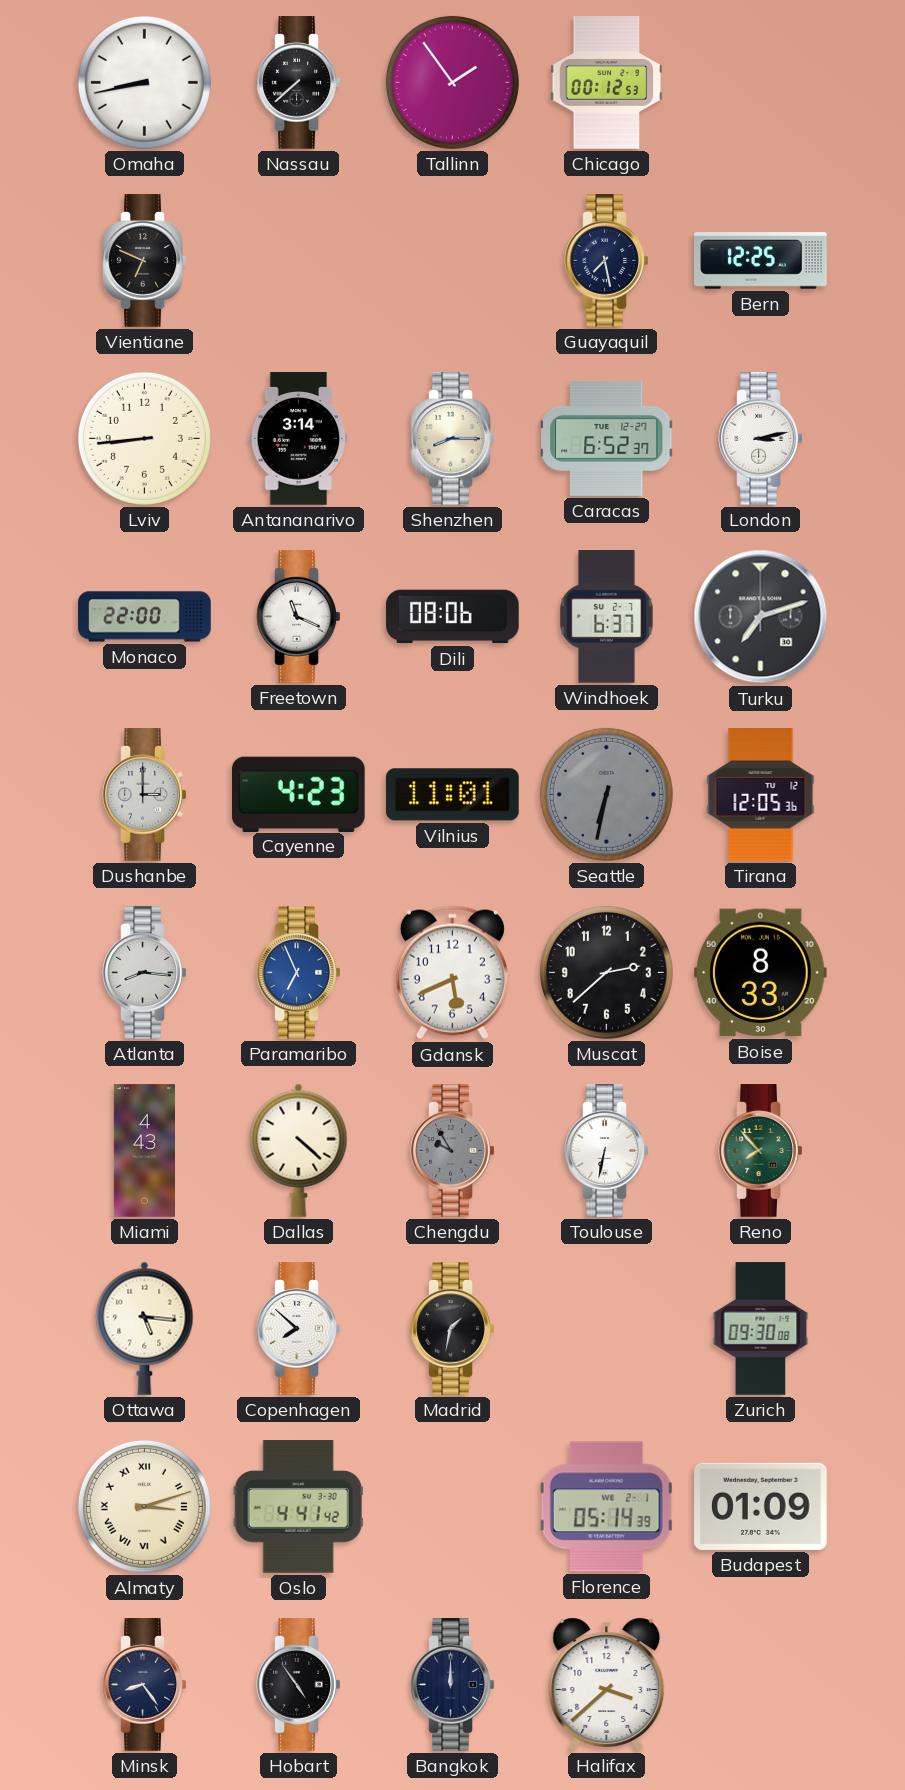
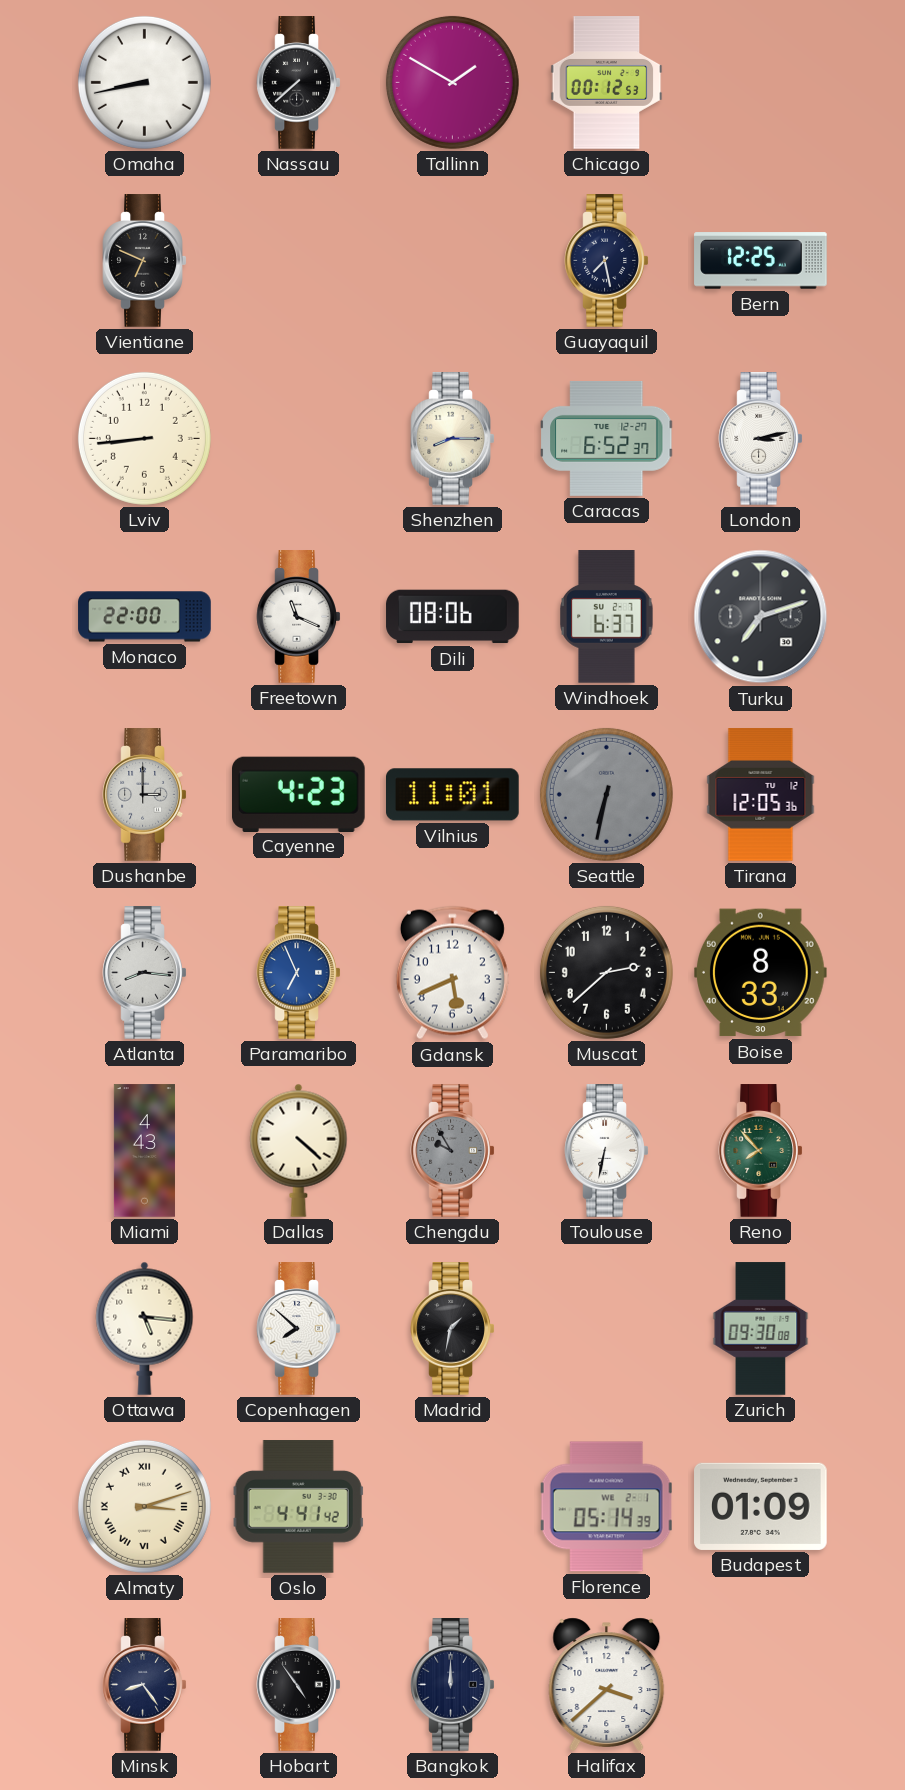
Tallinn: 1:54 -> 1:50
Antananarivo: 3:14 -> none
